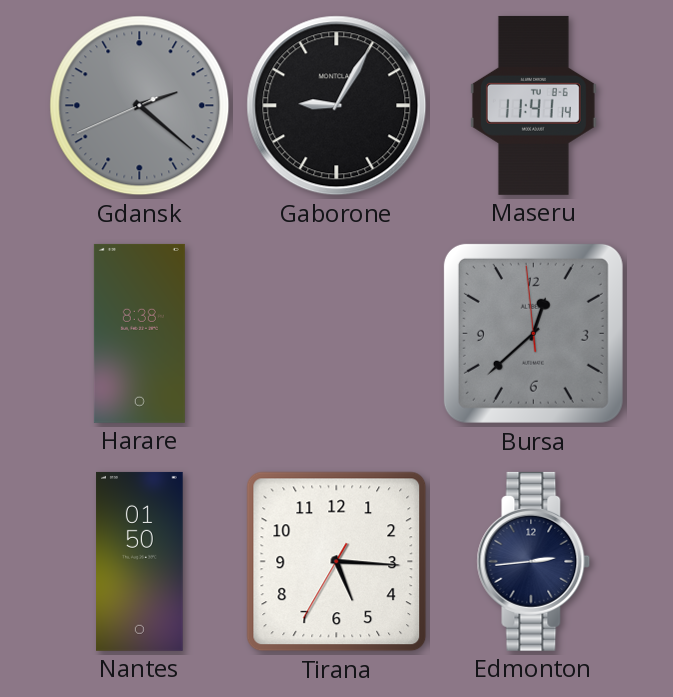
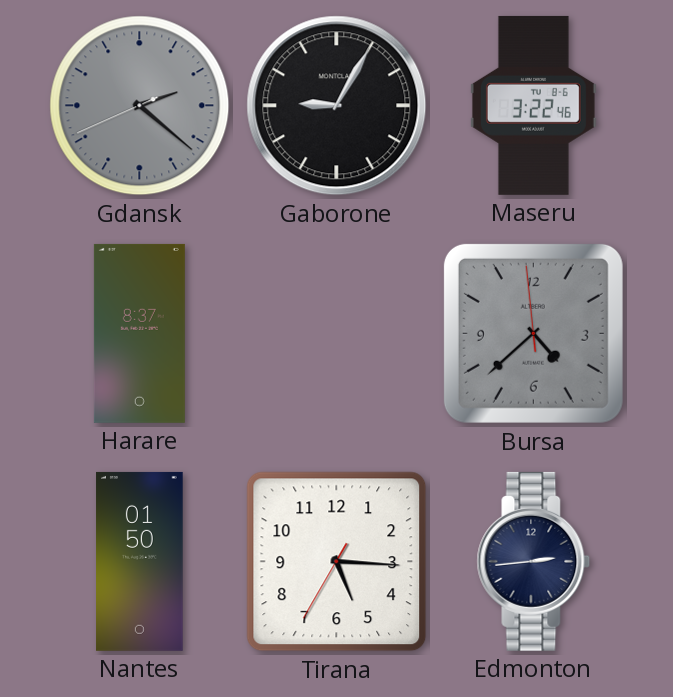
Maseru: 11:41 -> 3:22
Harare: 8:38 -> 8:37
Bursa: 12:37 -> 4:37
